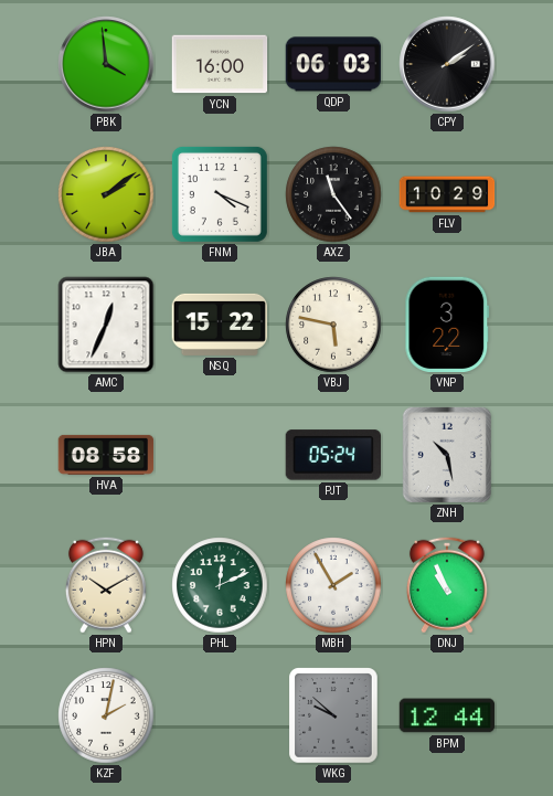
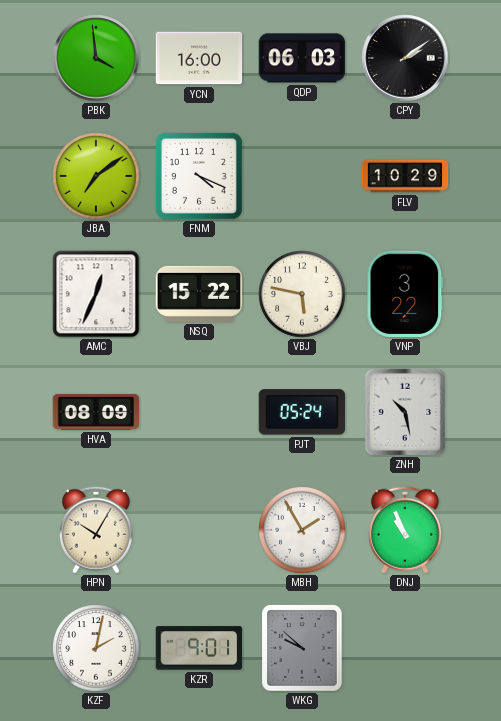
JBA: 2:09 -> 7:09
AXZ: 11:24 -> none
HVA: 08:58 -> 08:09
HPN: 10:10 -> 10:05
PHL: 12:11 -> none
KZR: none -> 9:01
BPM: 12:44 -> none
